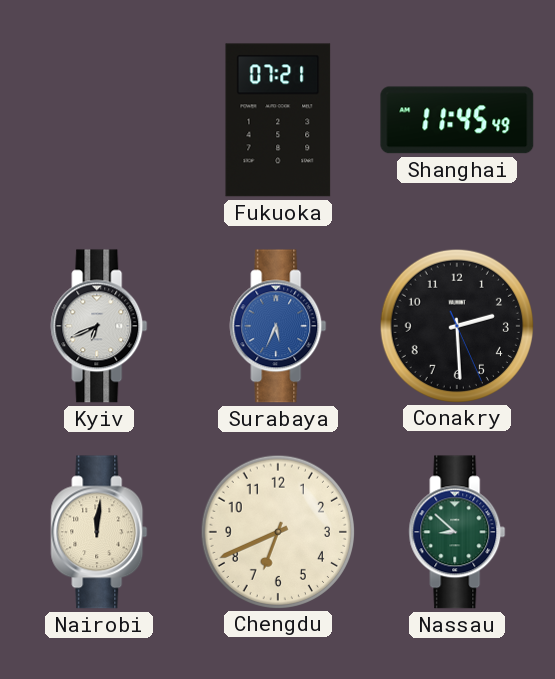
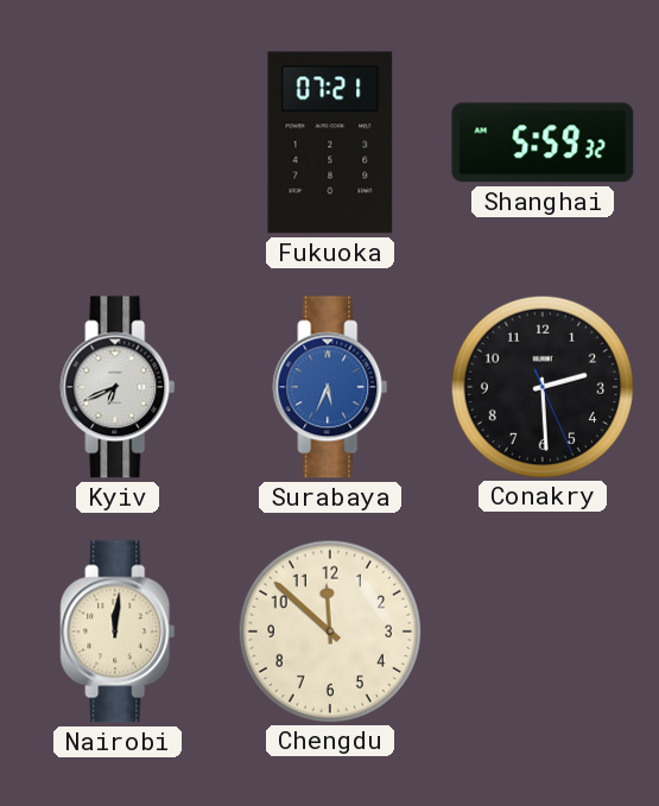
Shanghai: 11:45 -> 5:59
Chengdu: 6:41 -> 11:52
Nassau: 8:52 -> none
